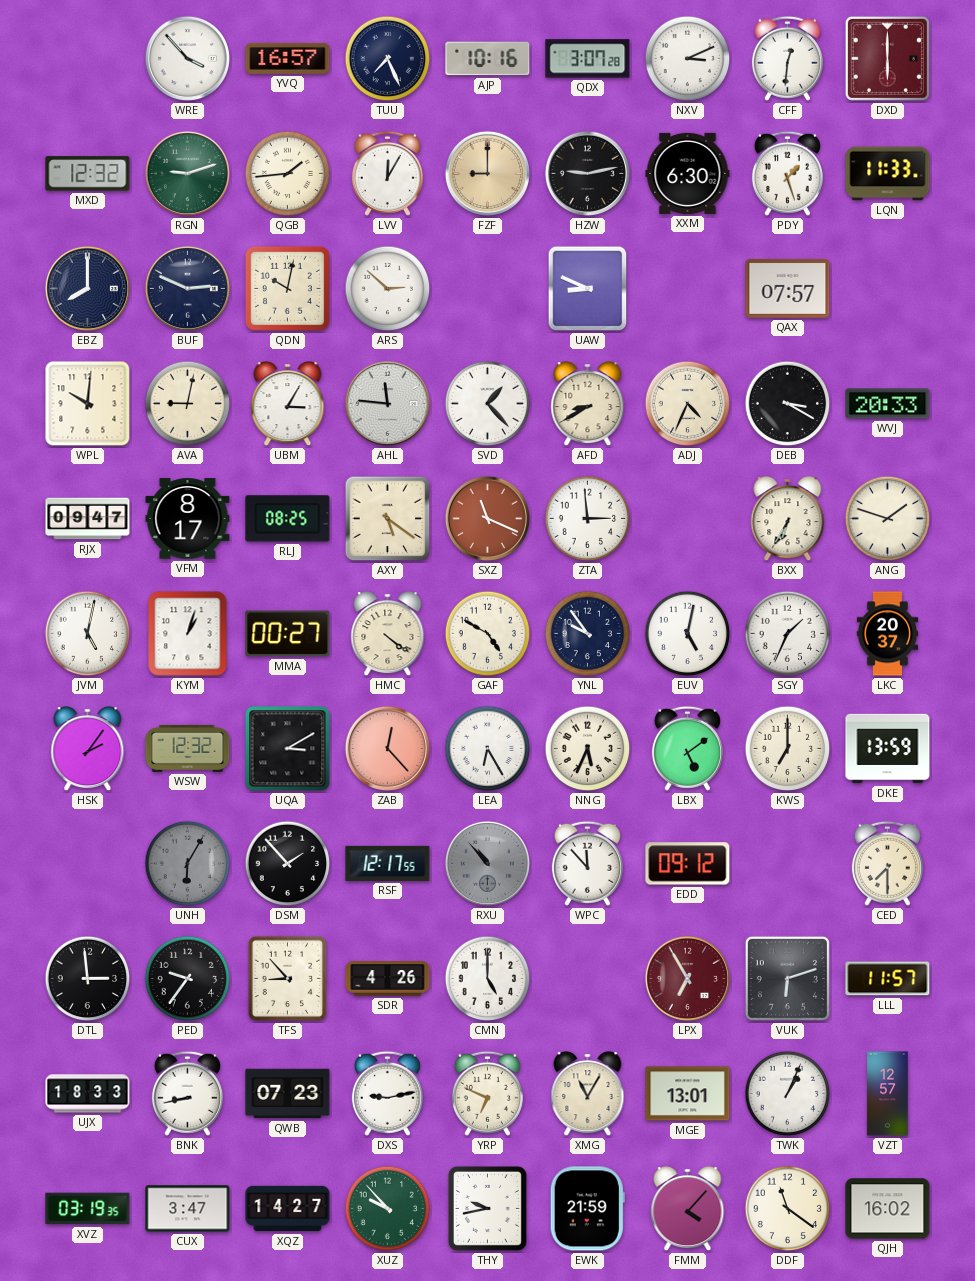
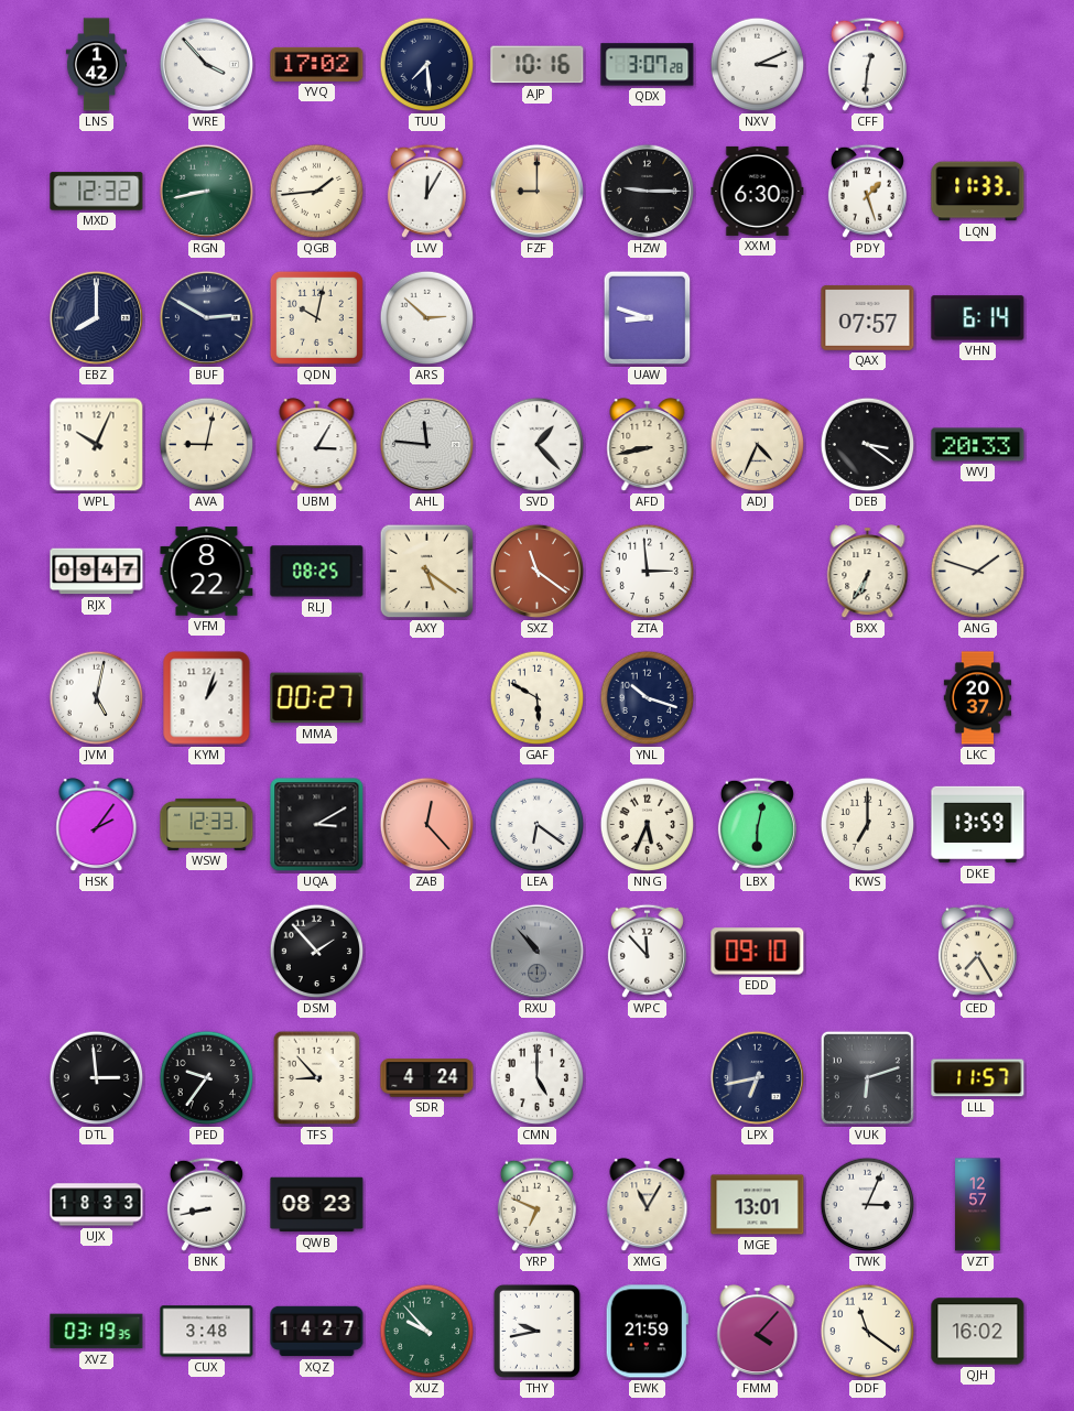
LNS: none -> 1:42
YVQ: 16:57 -> 17:02
TUU: 7:26 -> 7:29
DXD: 6:00 -> none
RGN: 9:12 -> 8:43
HZW: 9:13 -> 9:15
BUF: 2:49 -> 2:50
UAW: 8:49 -> 8:48
VHN: none -> 6:14
WPL: 10:01 -> 10:04
AFD: 8:40 -> 8:43
DEB: 3:20 -> 3:21
VFM: 8:17 -> 8:22
SXZ: 11:19 -> 11:21
HMC: 4:21 -> none
GAF: 4:50 -> 5:50
YNL: 9:54 -> 10:18
EUV: 5:02 -> none
SGY: 1:34 -> none
WSW: 12:32 -> 12:33
LEA: 6:25 -> 6:21
LBX: 5:09 -> 6:02
UNH: 6:05 -> none
RSF: 12:17 -> none
EDD: 09:12 -> 09:10
CED: 7:30 -> 7:25
SDR: 4:26 -> 4:24
LPX: 6:55 -> 6:43
LPX dial: burgundy -> navy
QWB: 07:23 -> 08:23
DXS: 9:13 -> none
TWK: 1:04 -> 3:04
CUX: 3:47 -> 3:48
